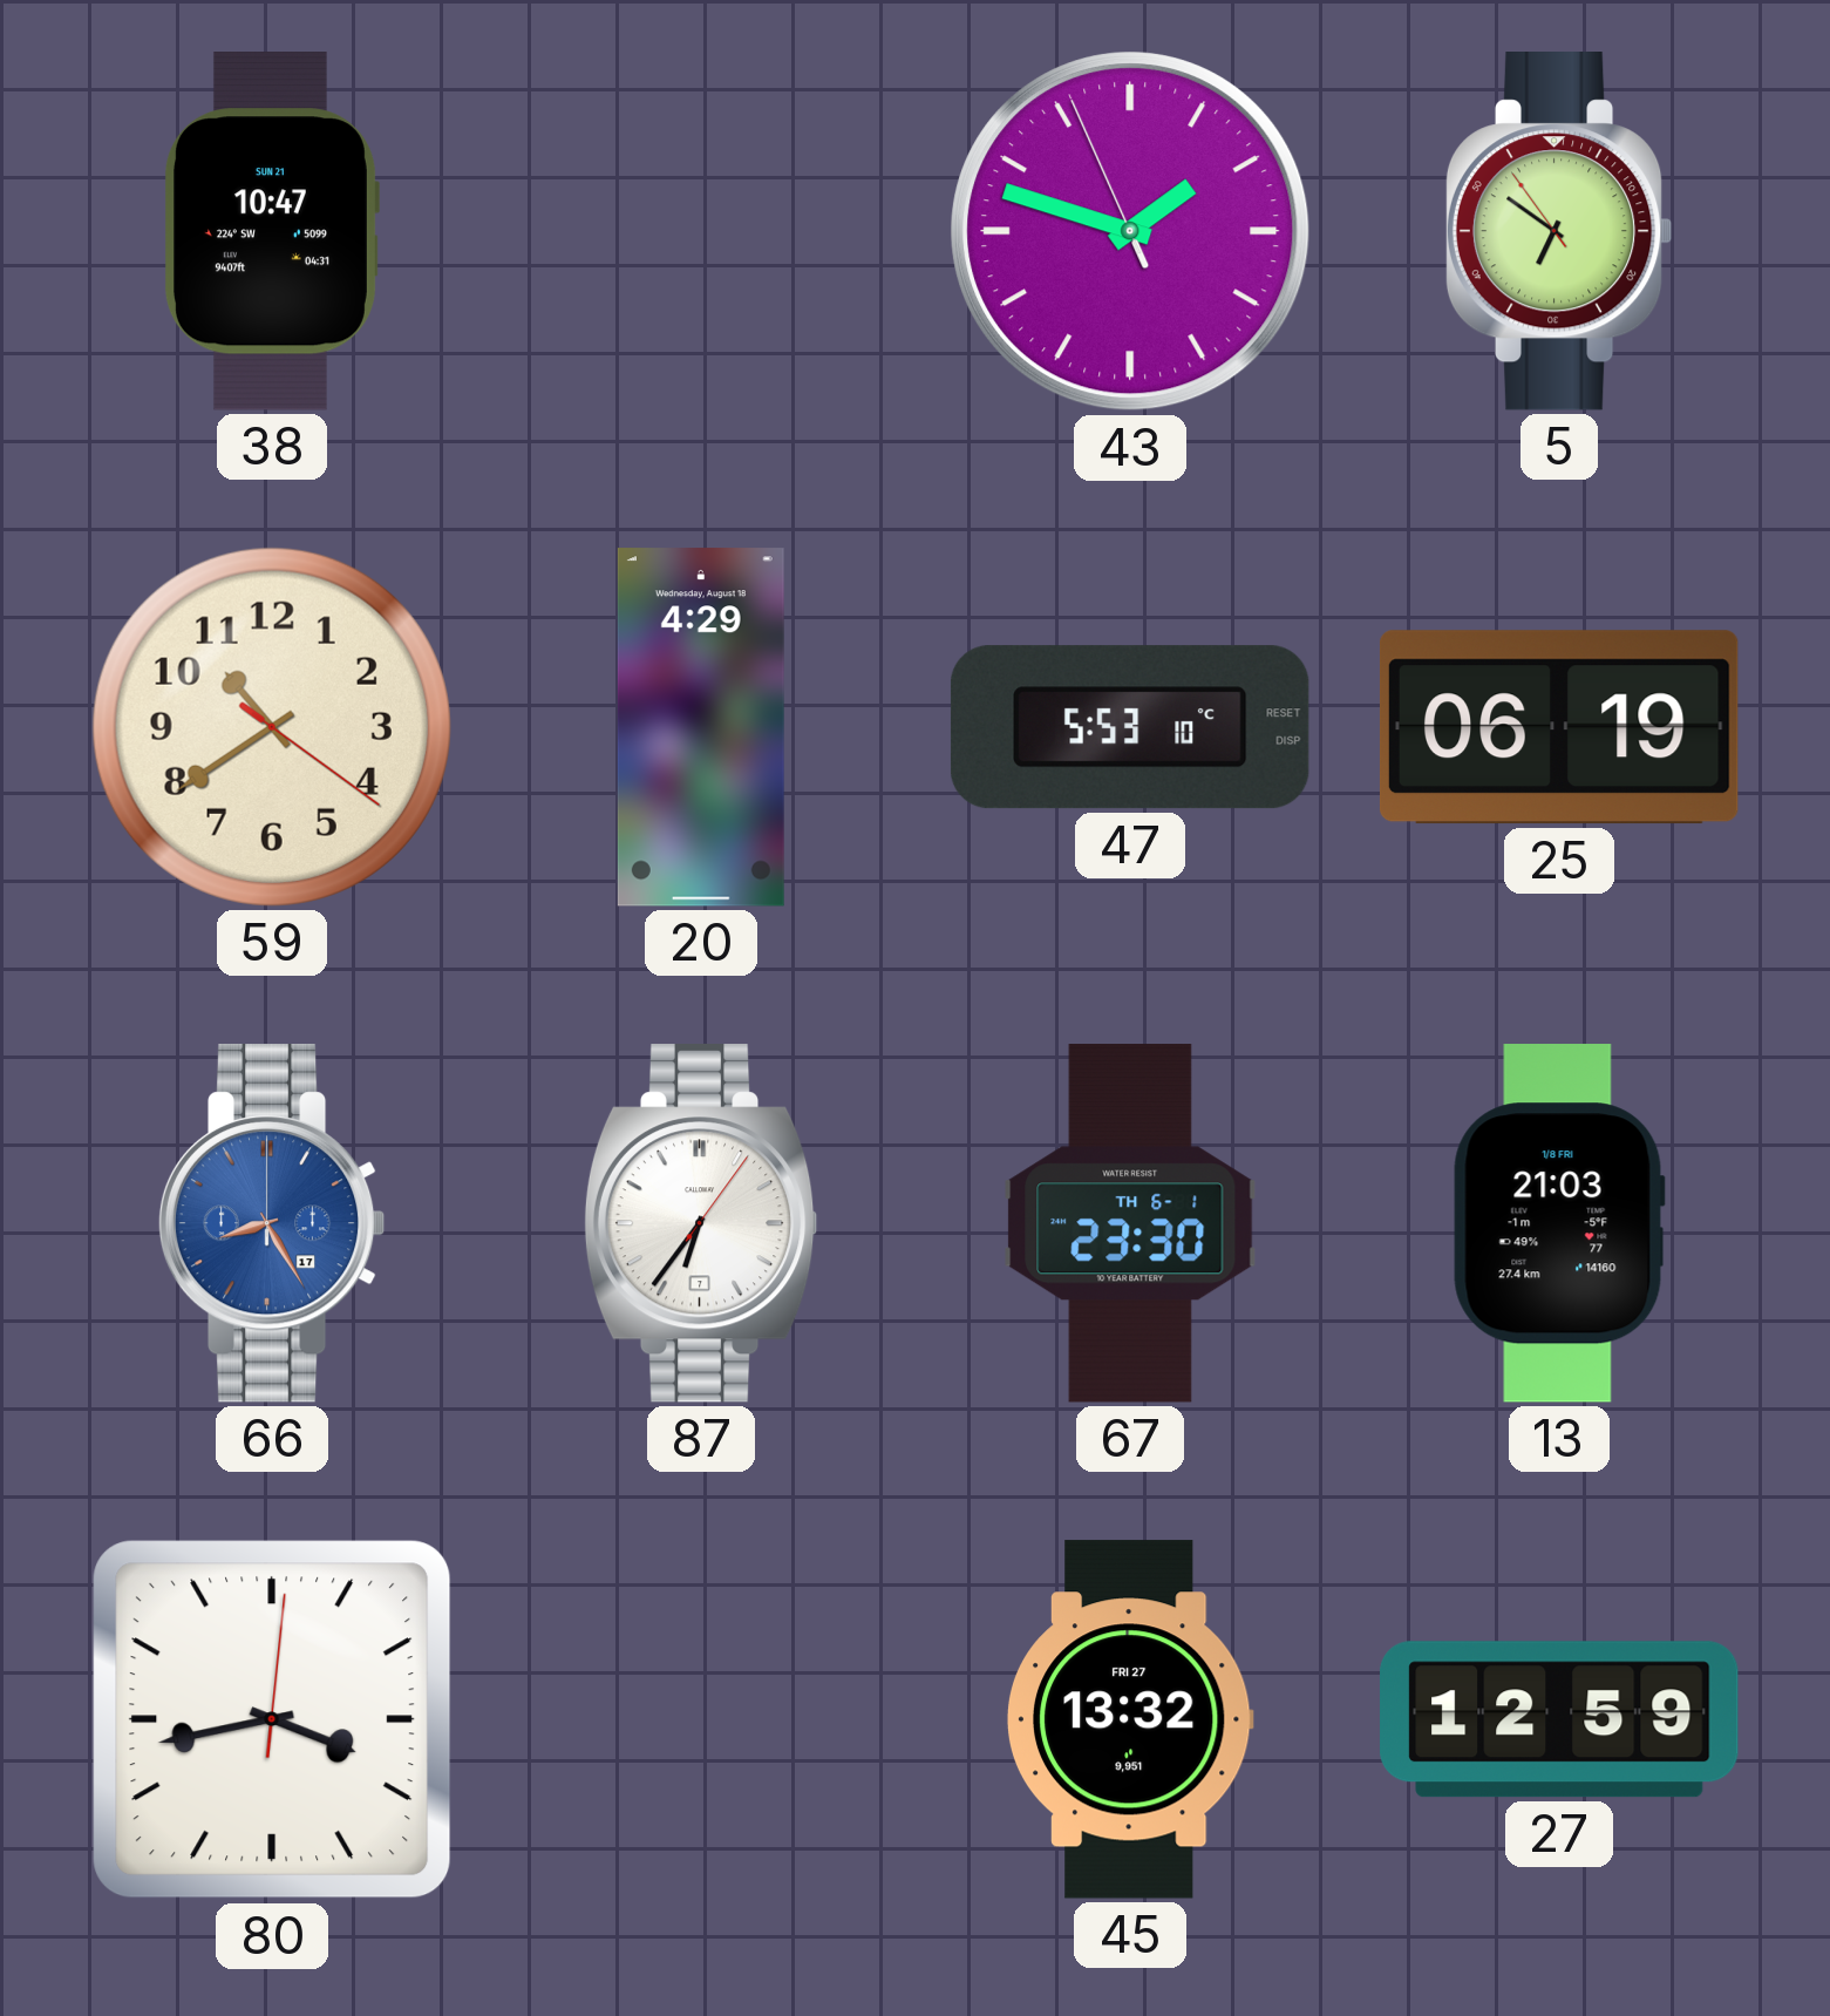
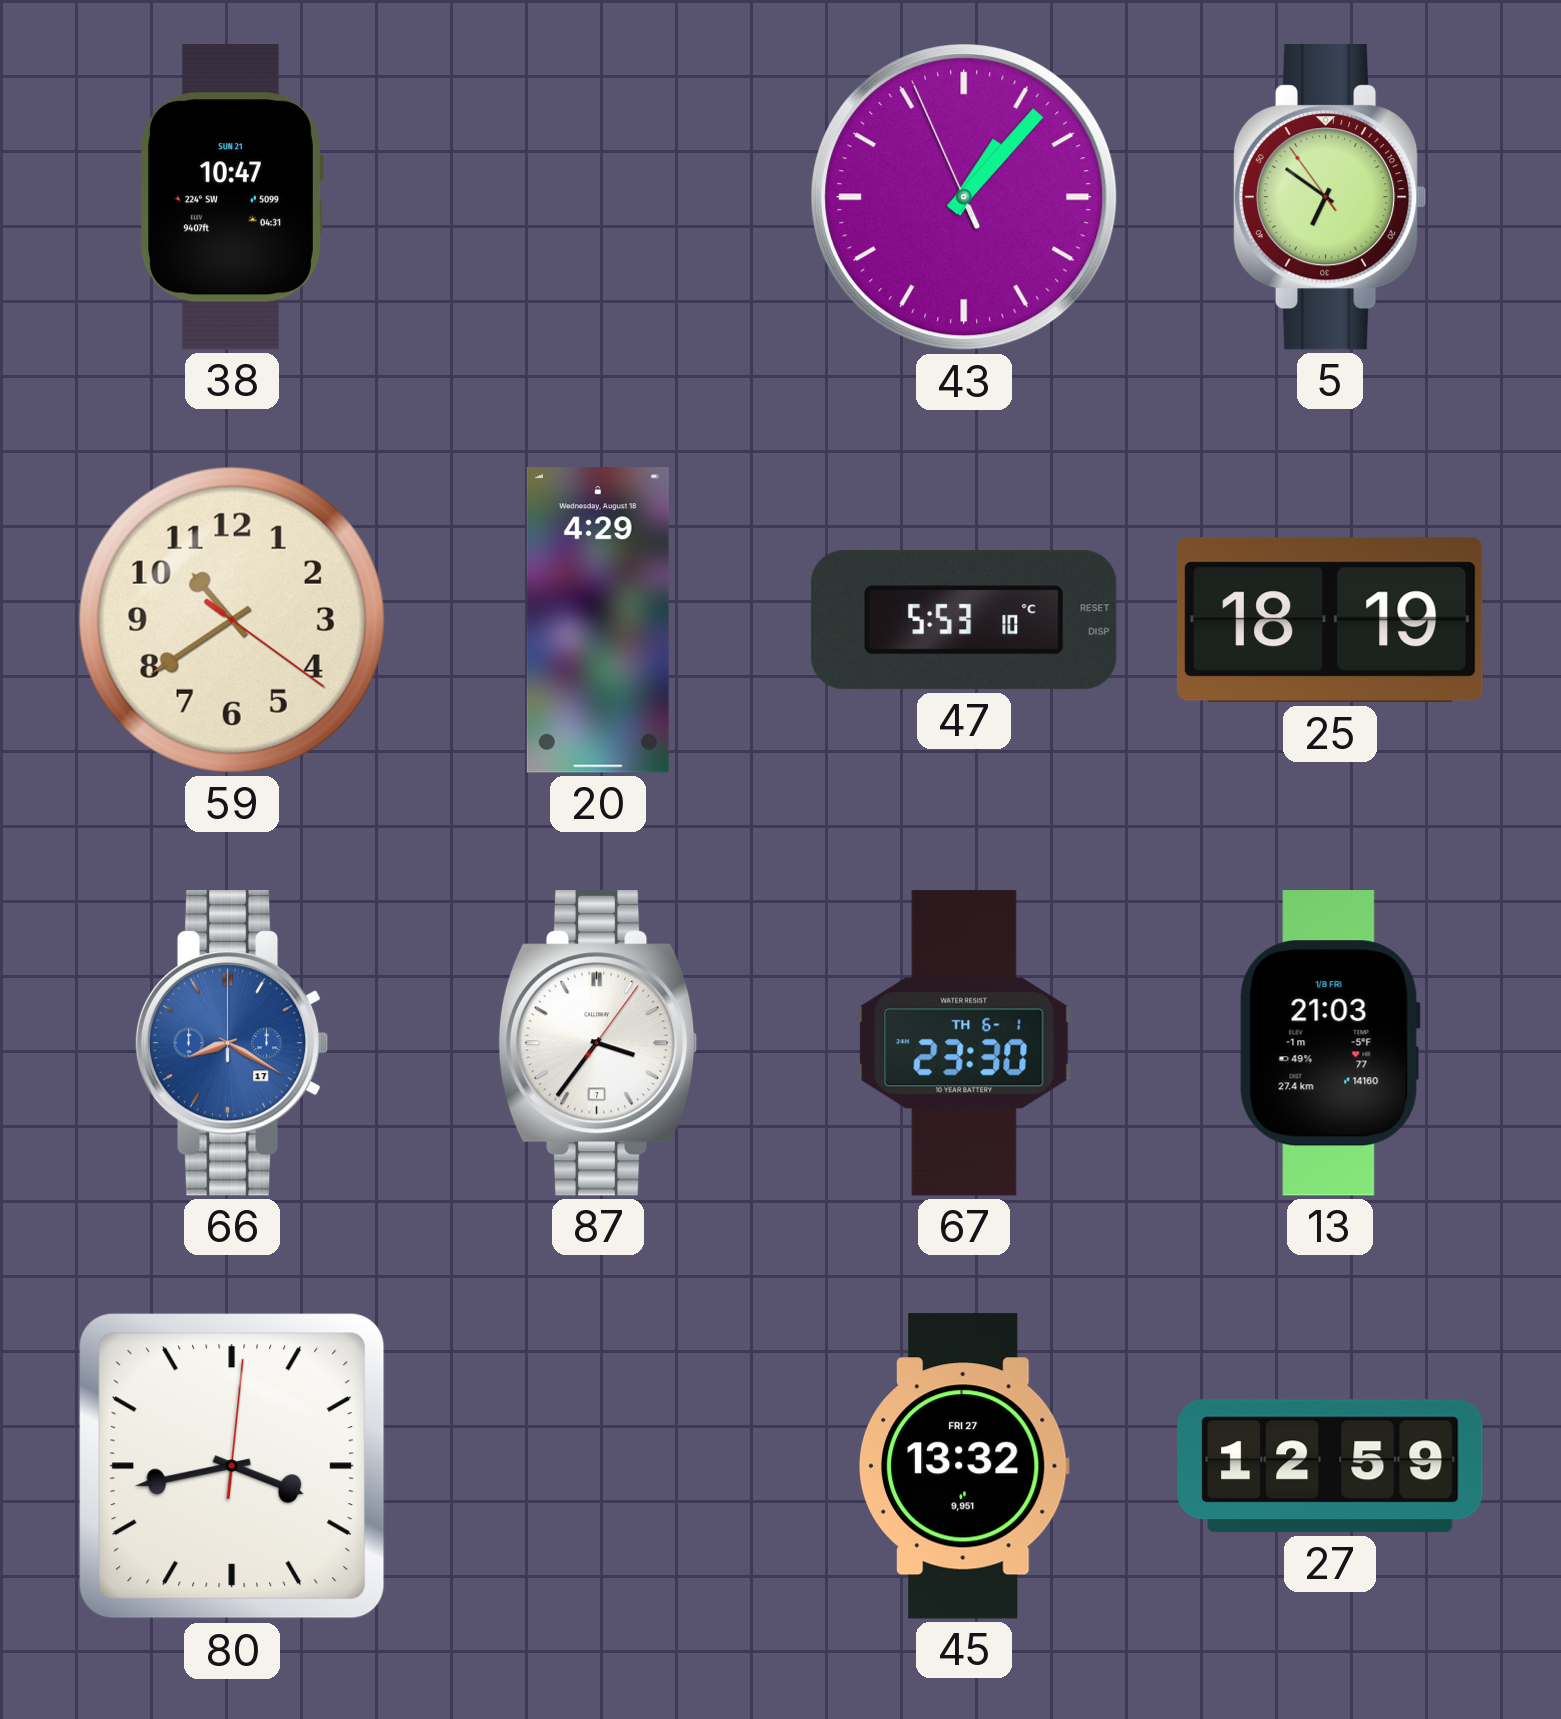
43: 1:47 -> 1:06
25: 06:19 -> 18:19
66: 8:25 -> 8:20
87: 6:36 -> 3:36
